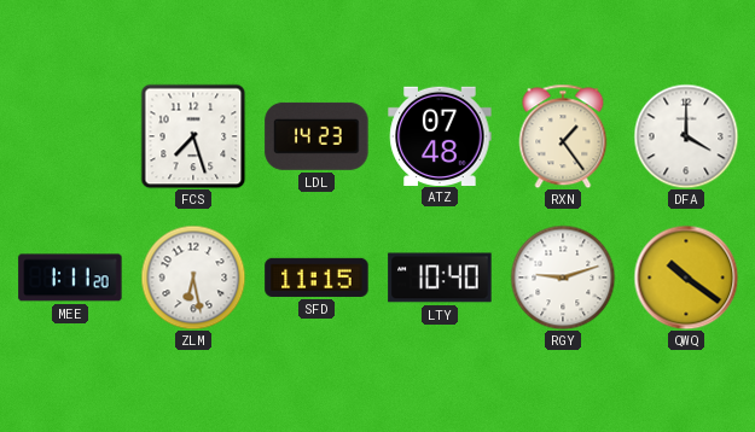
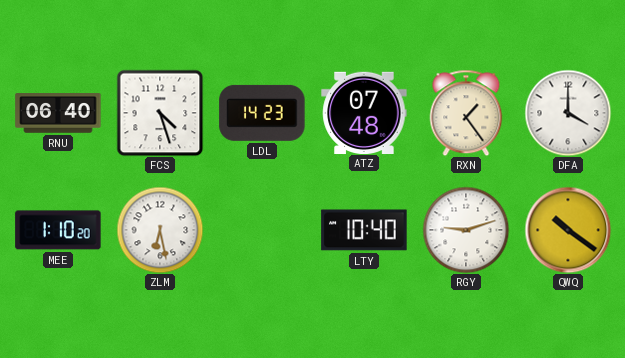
RNU: none -> 06:40
FCS: 7:27 -> 4:27
MEE: 1:11 -> 1:10
SFD: 11:15 -> none
